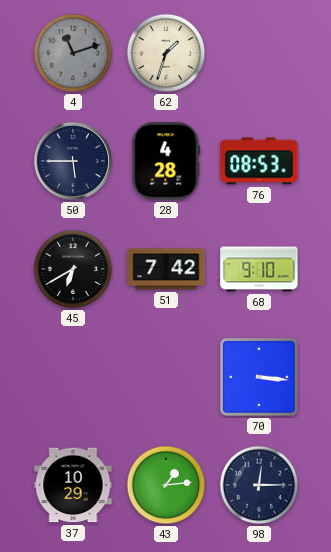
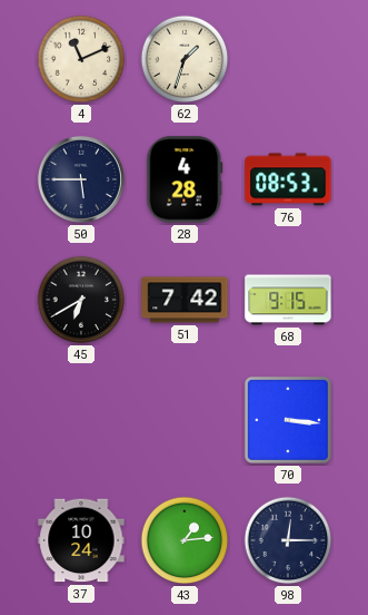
4: 11:12 -> 11:11
4 dial: grey -> cream
68: 9:10 -> 9:15
37: 10:29 -> 10:24
